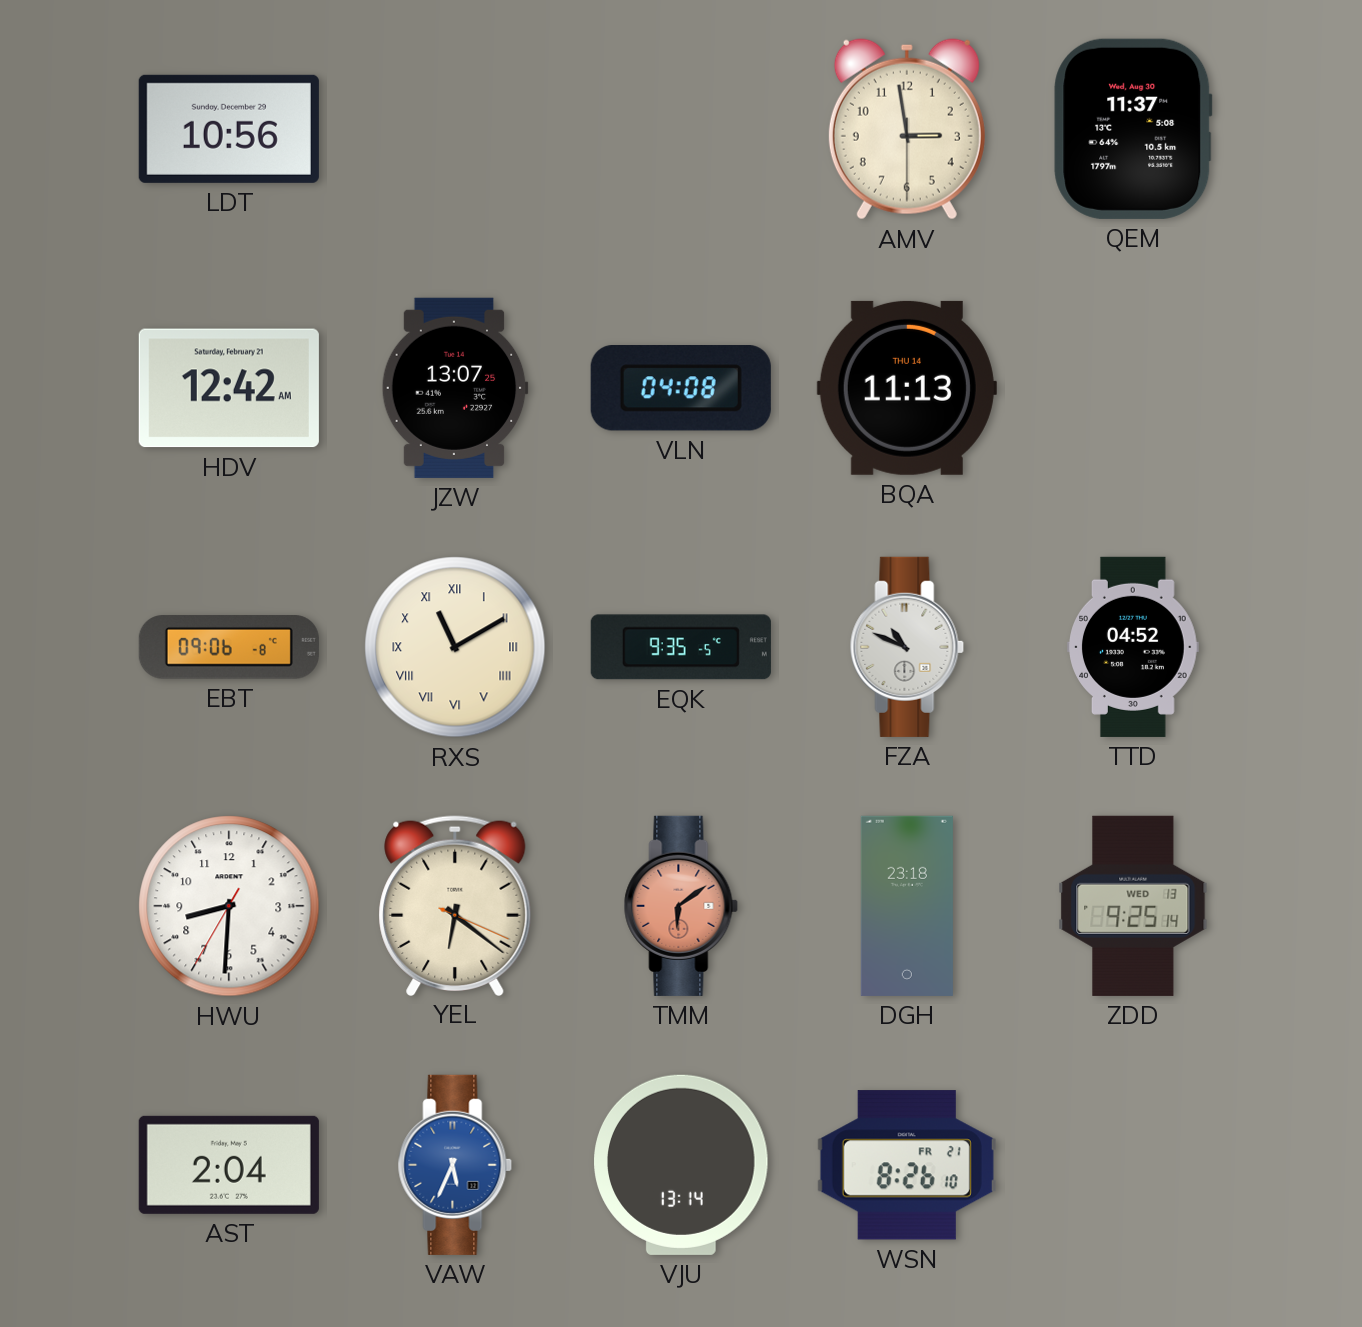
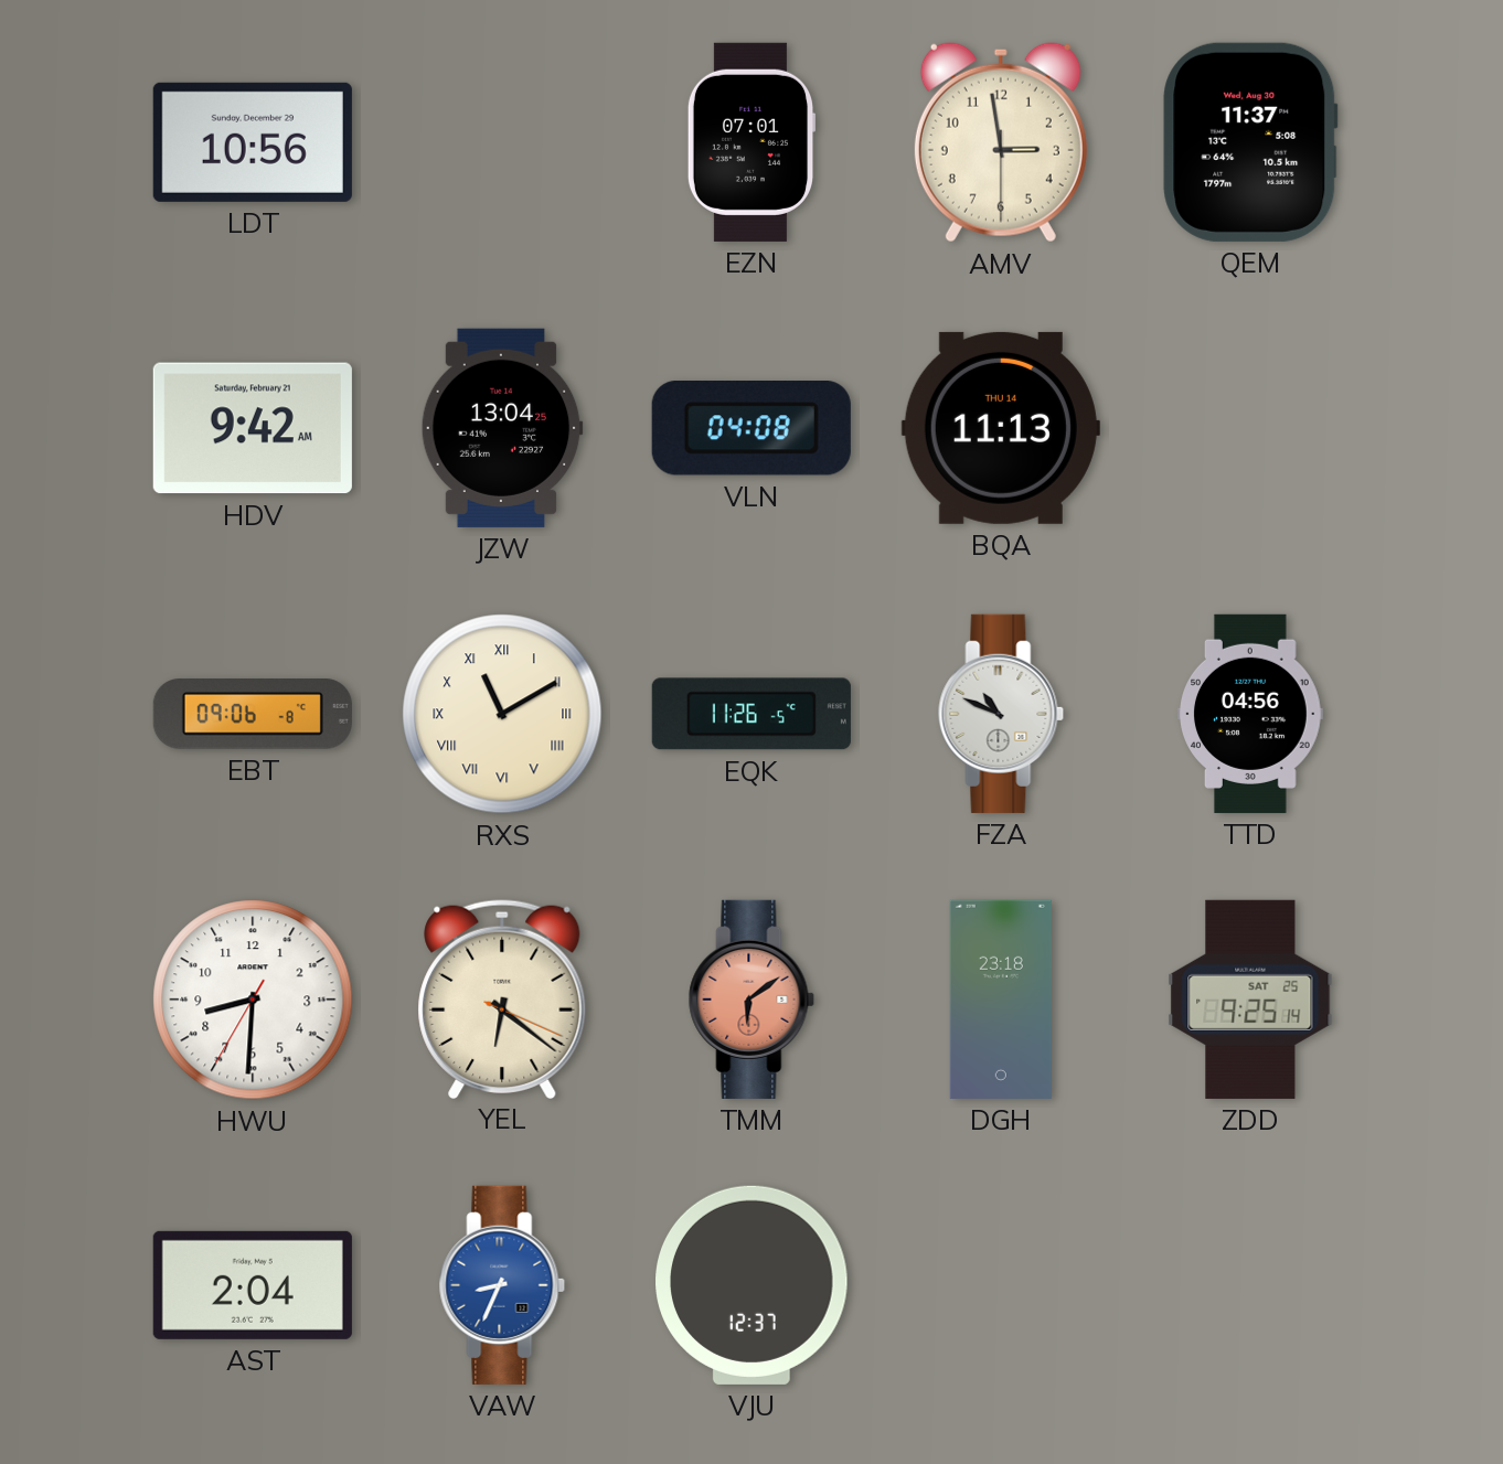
EZN: none -> 07:01
HDV: 12:42 -> 9:42
JZW: 13:07 -> 13:04
EQK: 9:35 -> 11:26
TTD: 04:52 -> 04:56
ZDD date: WED 13 -> SAT 25
VAW: 5:34 -> 8:34
VJU: 13:14 -> 12:37
WSN: 8:26 -> none
